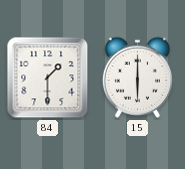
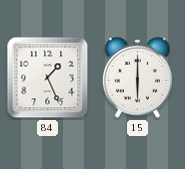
84: 1:30 -> 1:26
